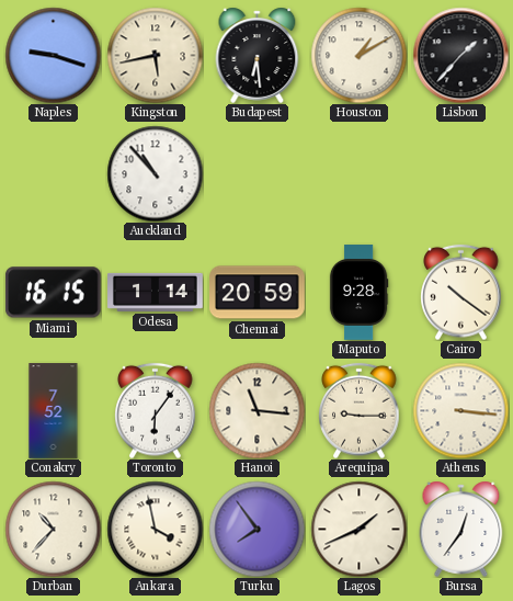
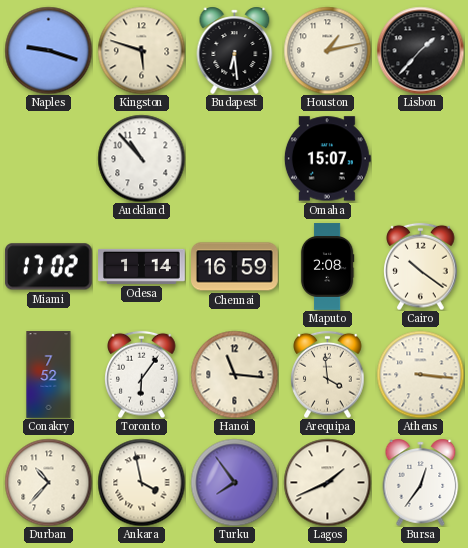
Kingston: 5:43 -> 5:48
Houston: 1:10 -> 1:13
Omaha: none -> 15:07
Miami: 16:15 -> 17:02
Chennai: 20:59 -> 16:59
Maputo: 9:28 -> 2:08
Arequipa: 9:15 -> 3:59
